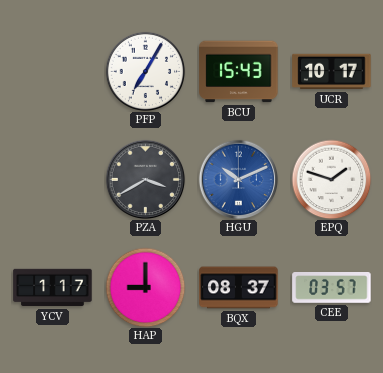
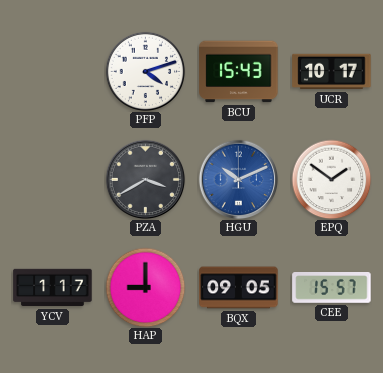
PFP: 7:05 -> 4:12
EPQ: 1:48 -> 1:51
BQX: 08:37 -> 09:05
CEE: 03:57 -> 15:57
